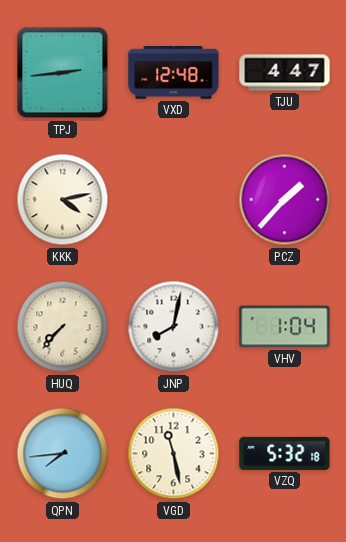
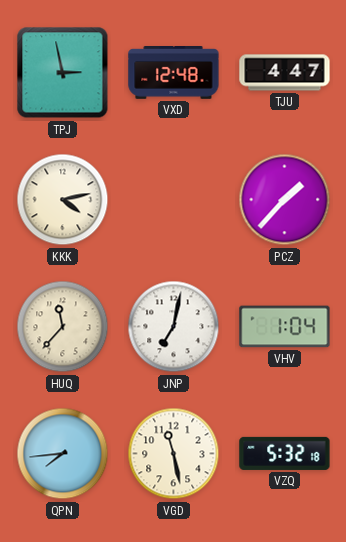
TPJ: 2:44 -> 2:58
HUQ: 7:37 -> 11:37
JNP: 8:02 -> 7:02
